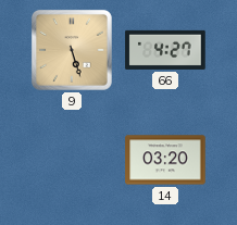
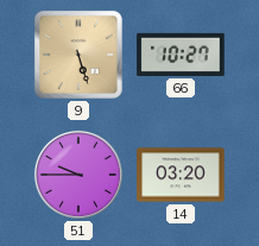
66: 4:27 -> 10:27
51: none -> 9:45
